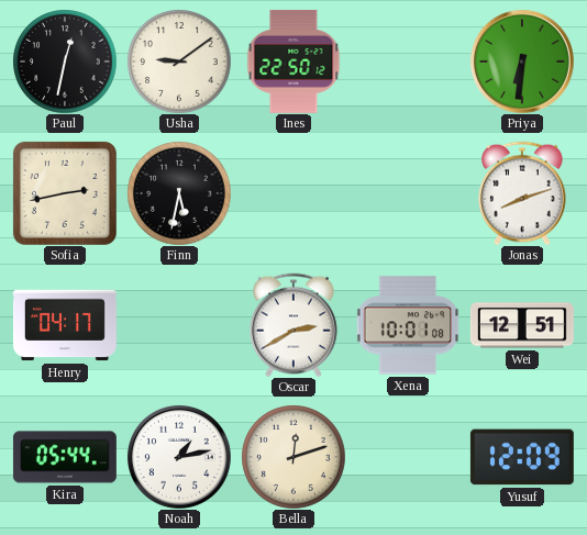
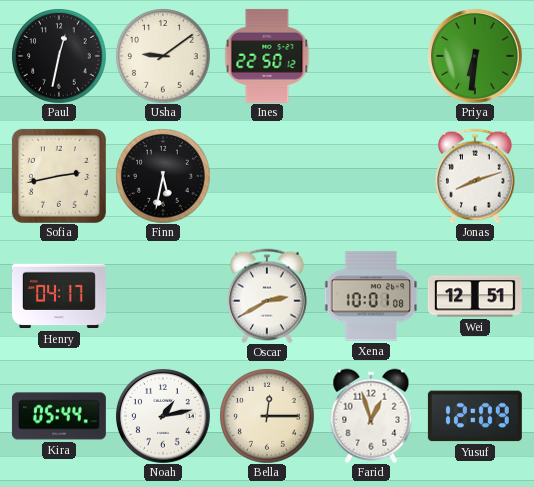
Bella: 12:12 -> 12:15
Farid: none -> 12:57
